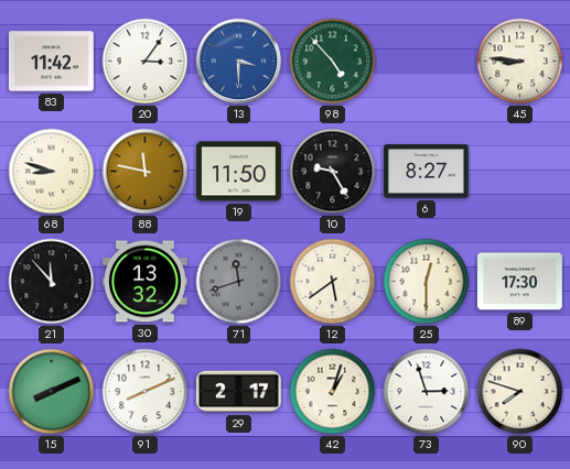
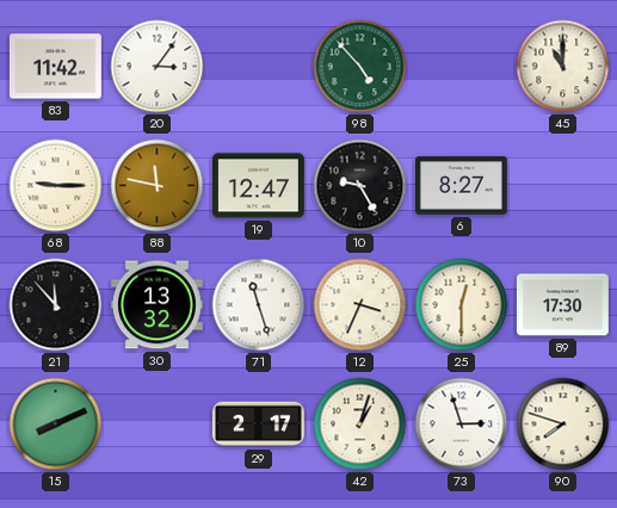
13: 3:30 -> none
45: 8:46 -> 11:00
68: 8:48 -> 9:15
19: 11:50 -> 12:47
71: 11:42 -> 11:27
71 dial: grey -> white
12: 5:39 -> 3:34
91: 8:11 -> none
